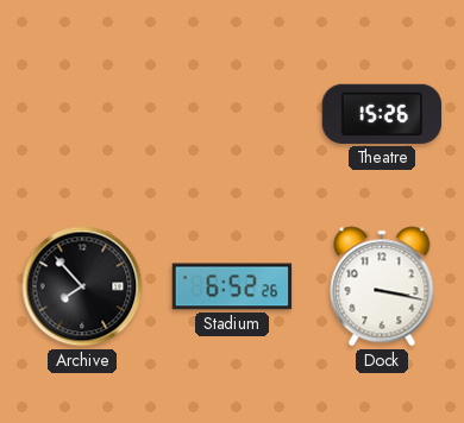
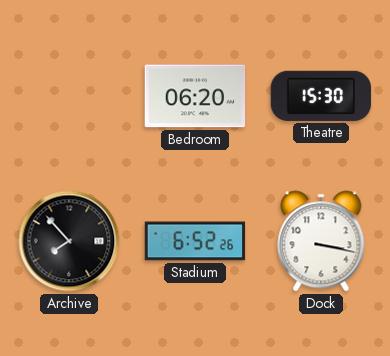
Bedroom: none -> 06:20
Theatre: 15:26 -> 15:30
